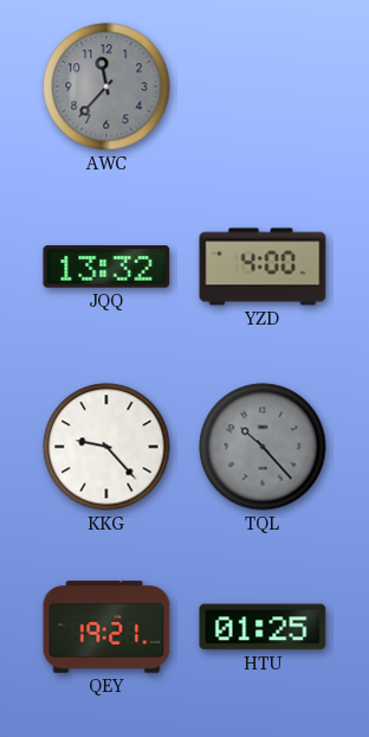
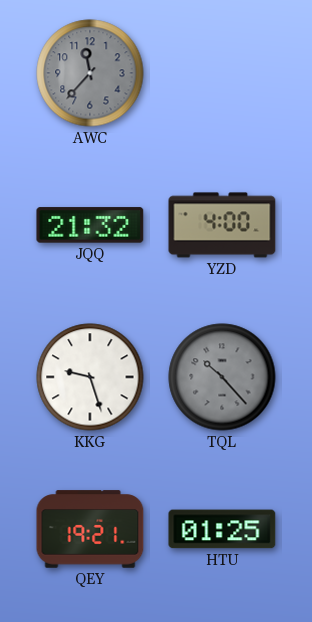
JQQ: 13:32 -> 21:32
KKG: 9:23 -> 9:27
